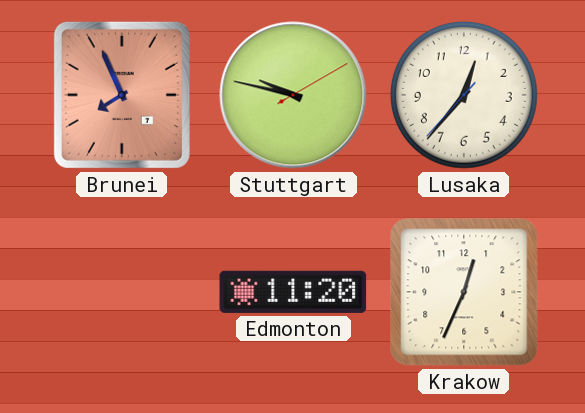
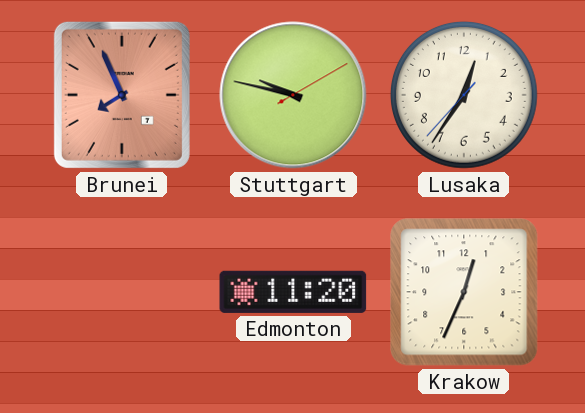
Lusaka: 12:36 -> 12:35
